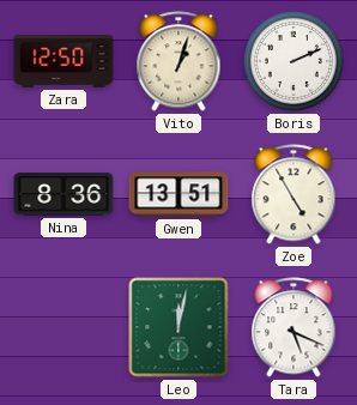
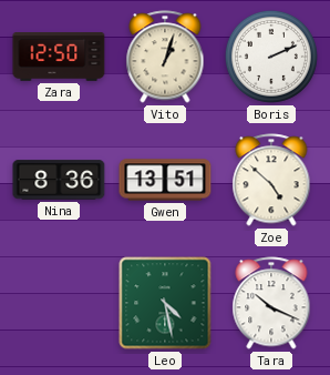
Zoe: 4:55 -> 4:52
Leo: 12:02 -> 4:28
Tara: 5:19 -> 10:19
